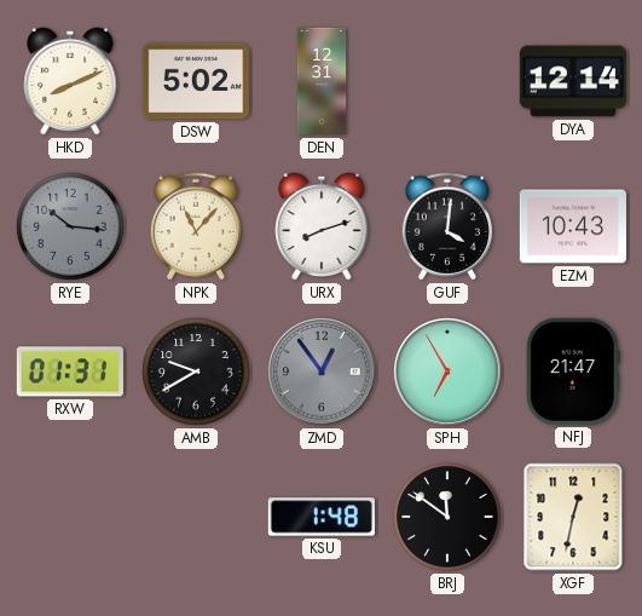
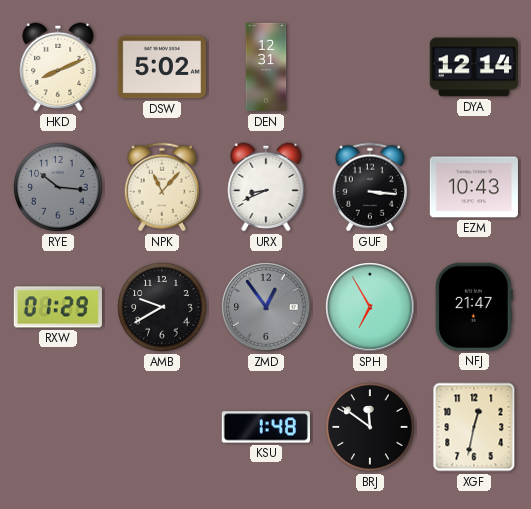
URX: 8:12 -> 8:41
GUF: 4:01 -> 3:16
RXW: 01:31 -> 01:29
